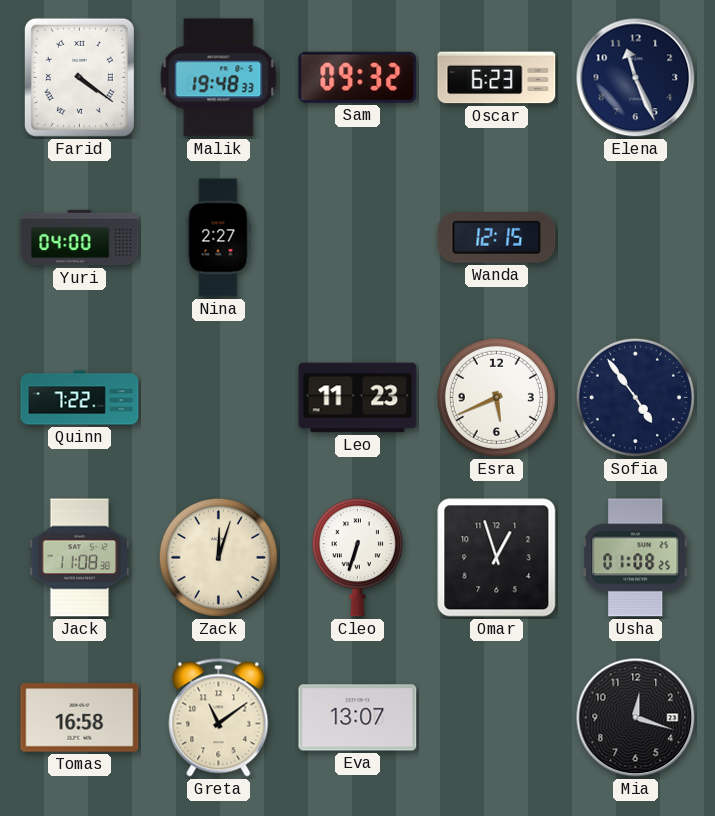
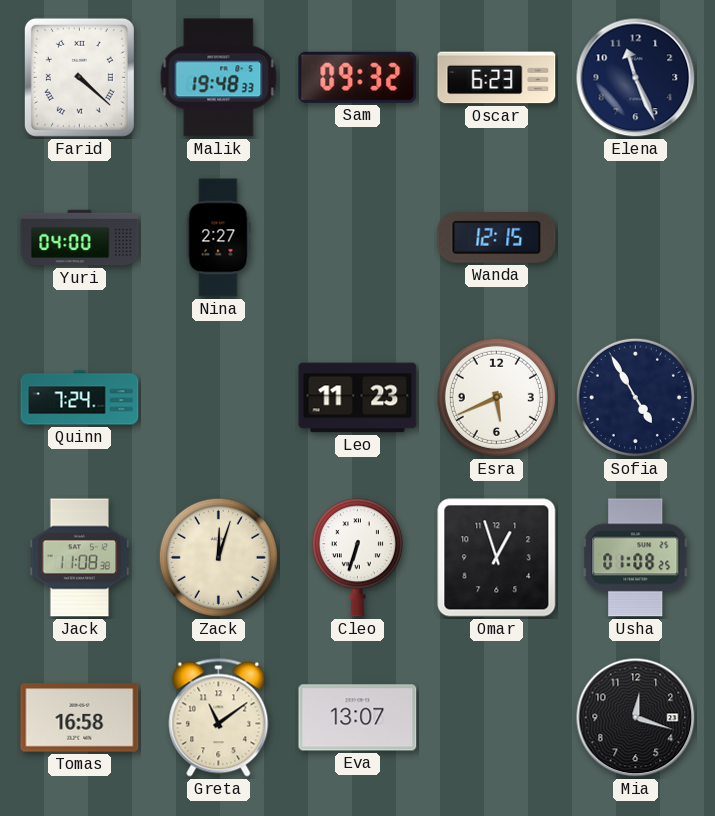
Farid: 4:21 -> 4:22
Quinn: 7:22 -> 7:24
Sofia: 4:54 -> 4:55
